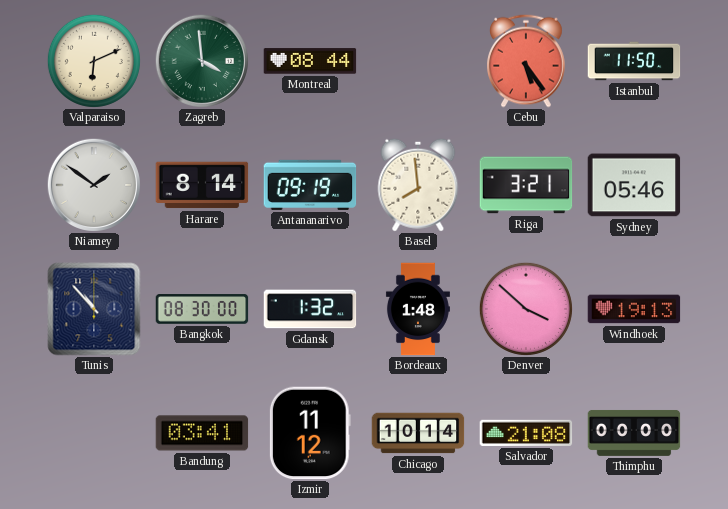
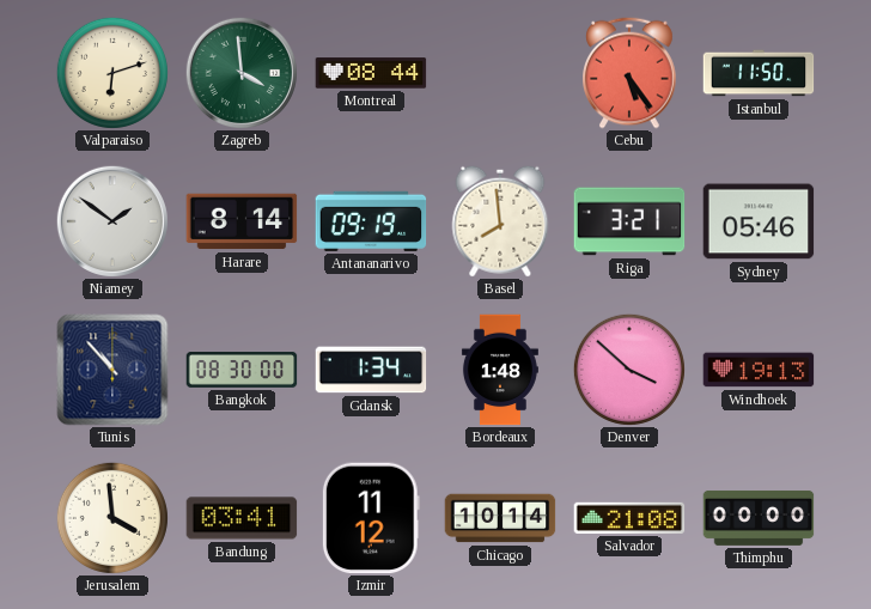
Valparaiso: 6:11 -> 6:12
Gdansk: 1:32 -> 1:34
Jerusalem: none -> 3:59
